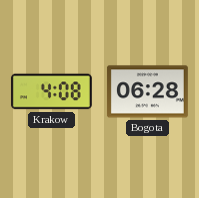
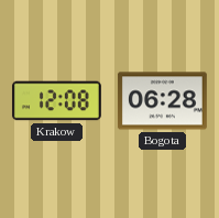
Krakow: 4:08 -> 12:08
